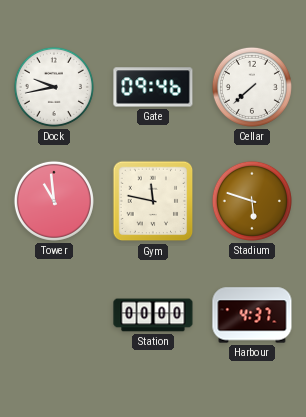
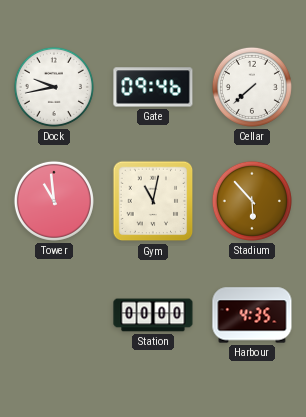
Gym: 11:47 -> 11:02
Stadium: 5:48 -> 5:53
Harbour: 4:37 -> 4:35
